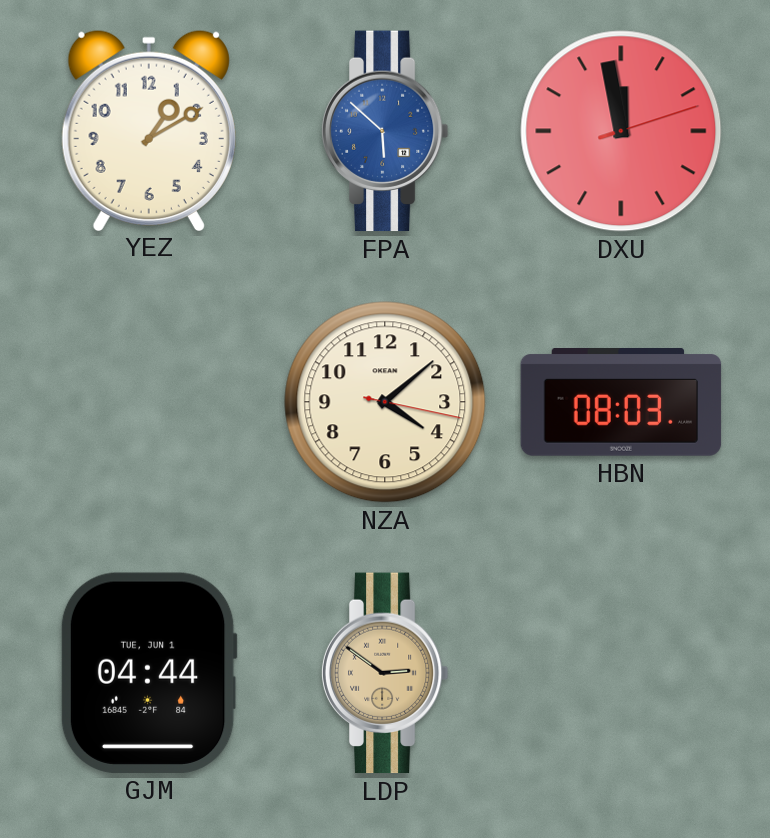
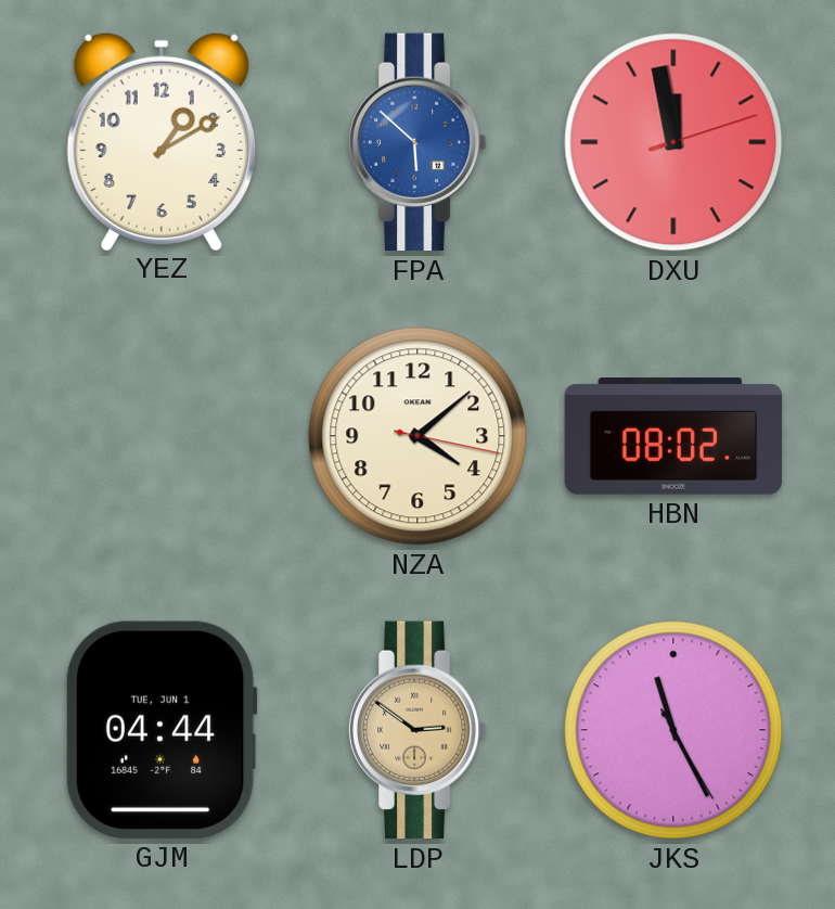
HBN: 08:03 -> 08:02
JKS: none -> 11:25
